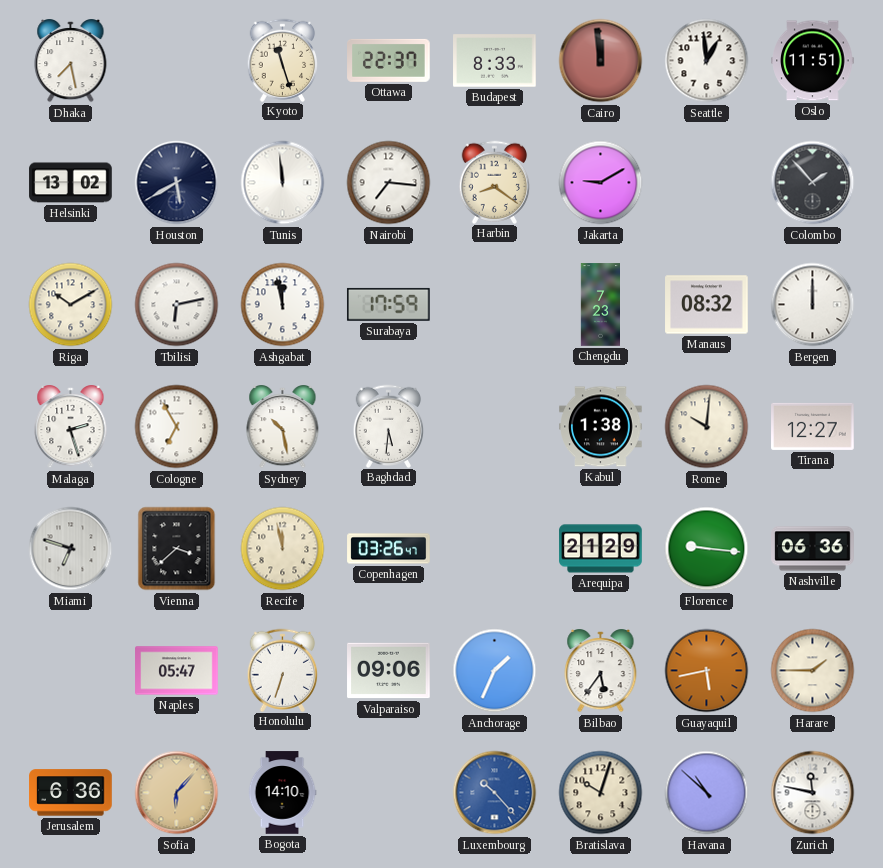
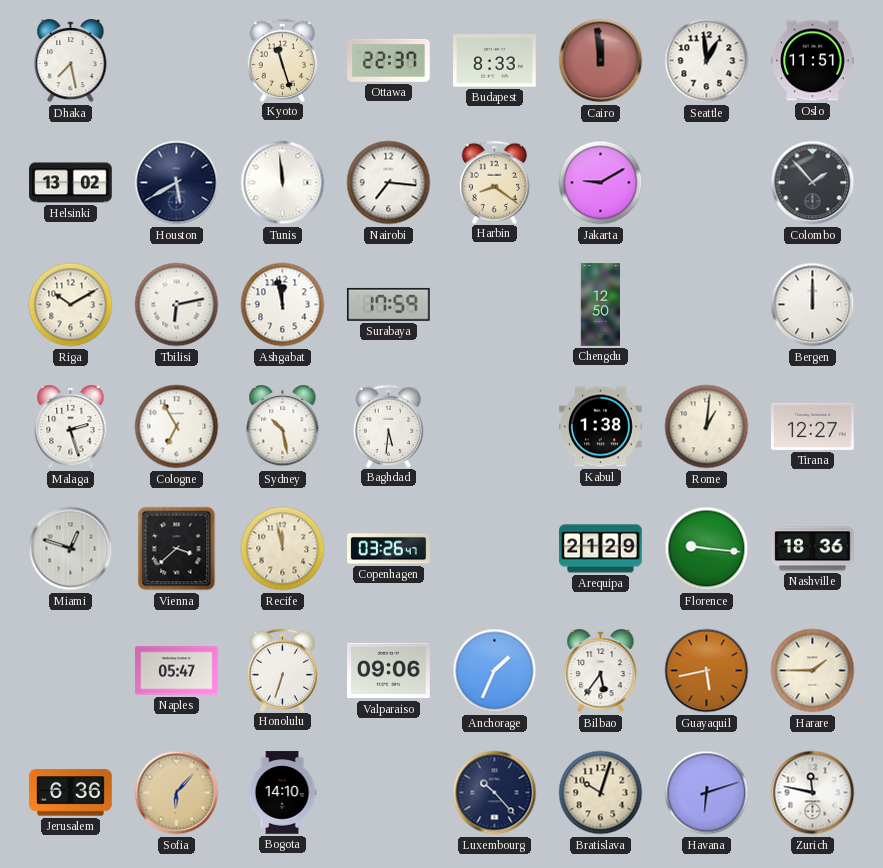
Chengdu: 7:23 -> 12:50
Manaus: 08:32 -> none
Rome: 10:01 -> 1:01
Miami: 6:48 -> 12:48
Nashville: 06:36 -> 18:36
Luxembourg dial: blue -> navy
Havana: 10:52 -> 6:12
